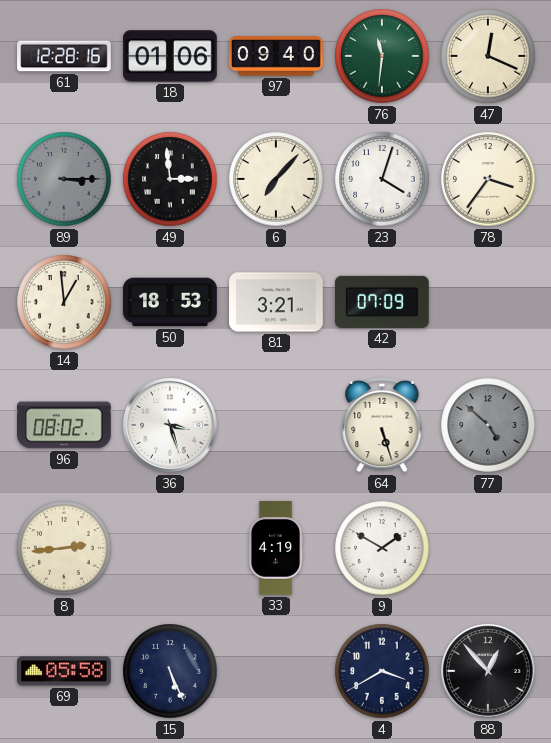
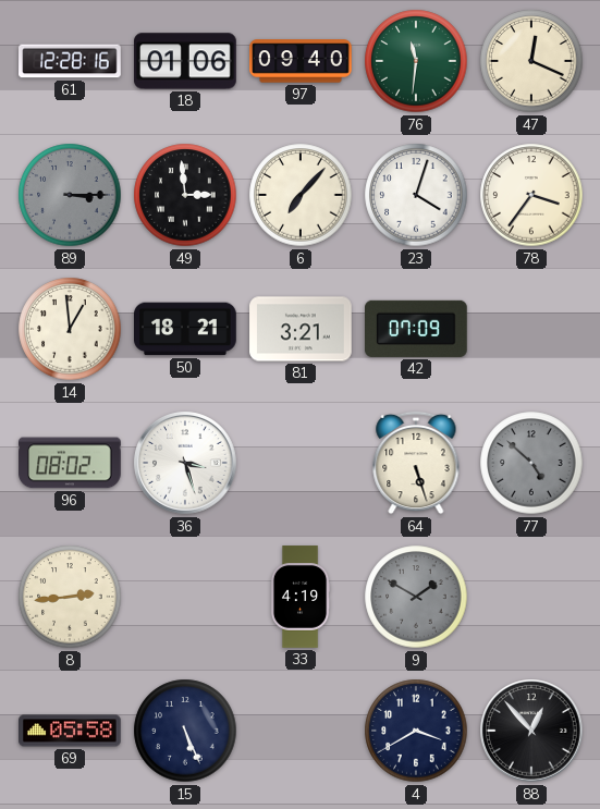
50: 18:53 -> 18:21
9 dial: white -> grey
